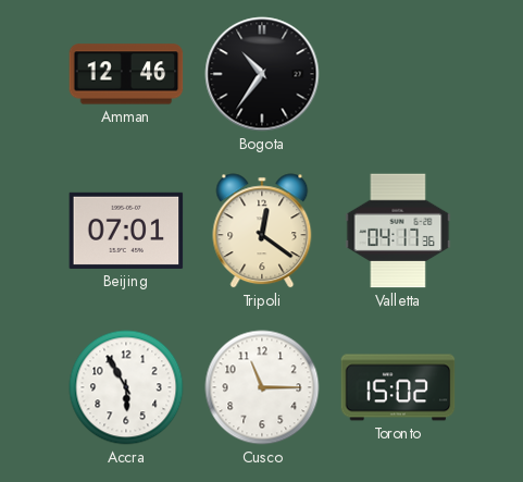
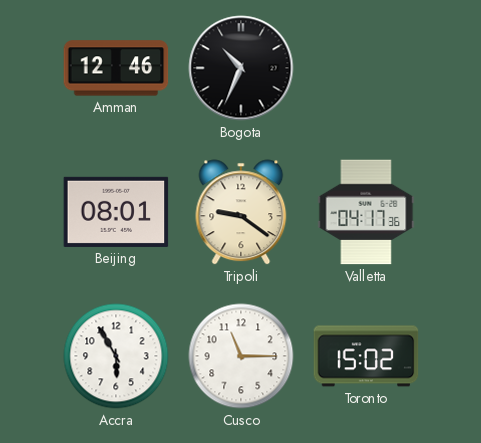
Bogota: 10:36 -> 10:34
Beijing: 07:01 -> 08:01
Tripoli: 12:21 -> 9:21
